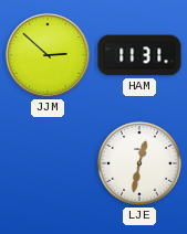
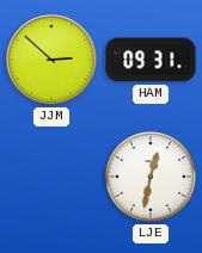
HAM: 11:31 -> 09:31
